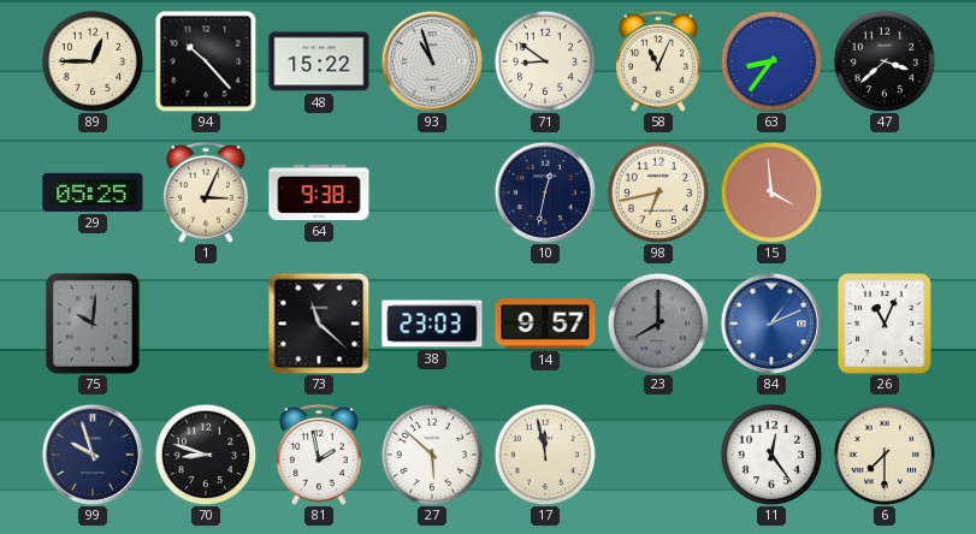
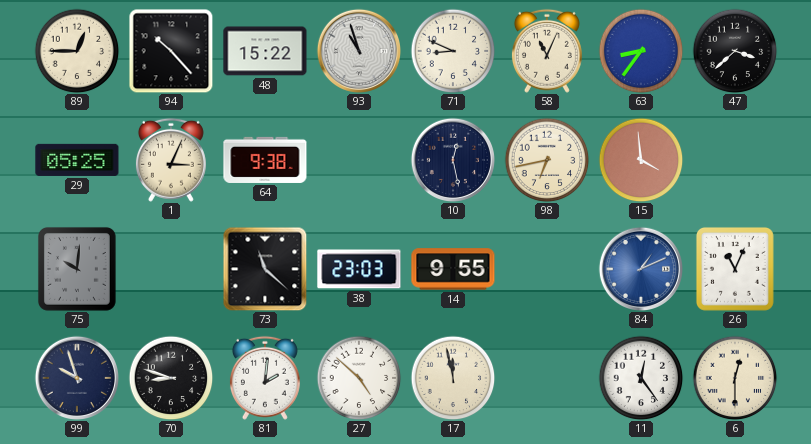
71: 8:51 -> 8:49
10: 12:32 -> 12:28
14: 9:57 -> 9:55
23: 8:00 -> none
81: 1:58 -> 2:01
27: 5:52 -> 4:52
6: 7:30 -> 12:30
